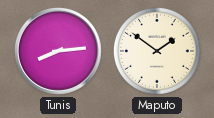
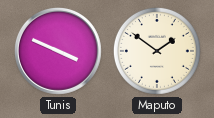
Tunis: 8:14 -> 3:49
